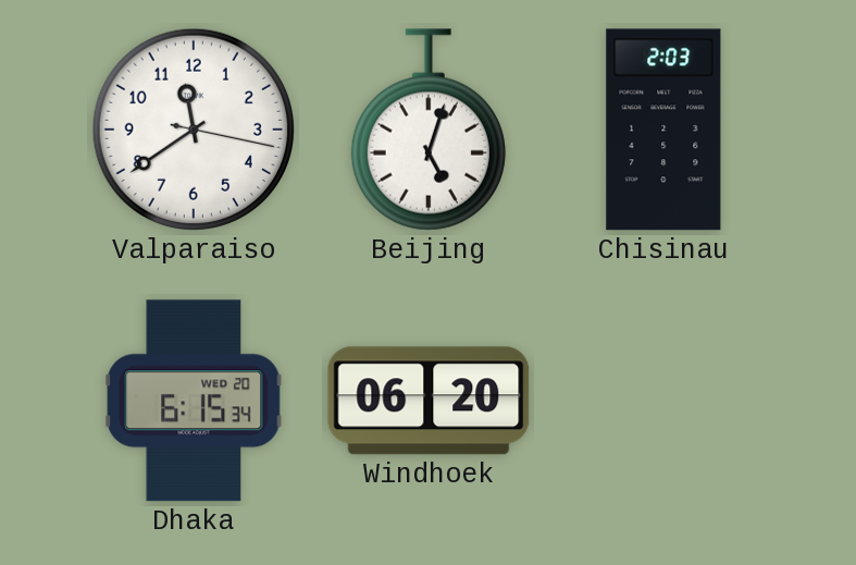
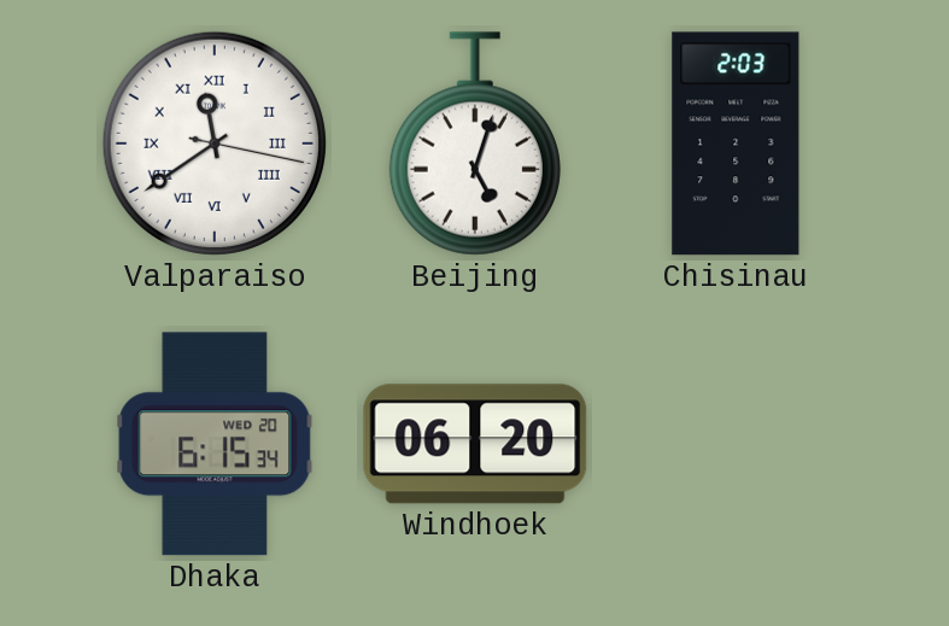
Valparaiso numerals: Arabic -> Roman
